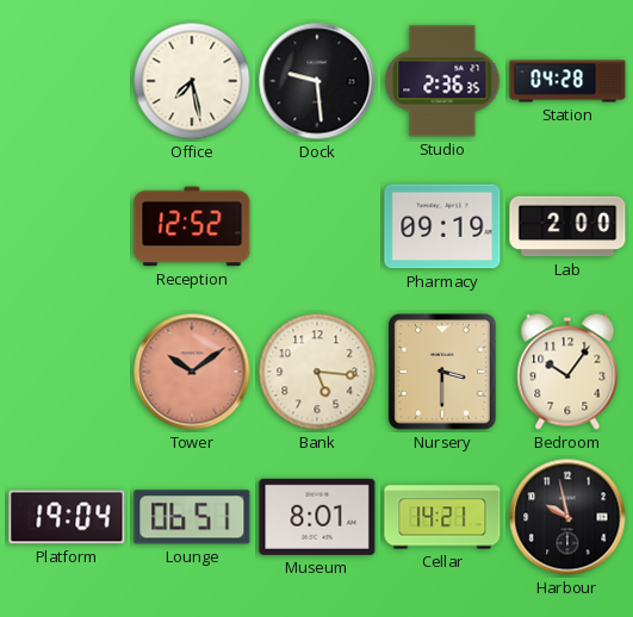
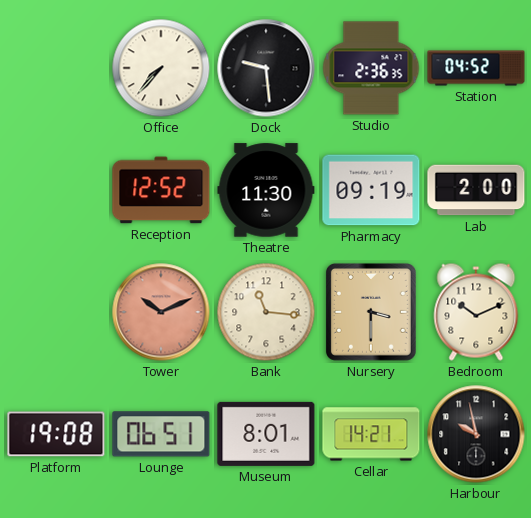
Office: 7:28 -> 7:37
Station: 04:28 -> 04:52
Theatre: none -> 11:30
Tower: 10:09 -> 10:11
Bank: 5:16 -> 11:16
Bedroom: 10:06 -> 10:11
Platform: 19:04 -> 19:08
